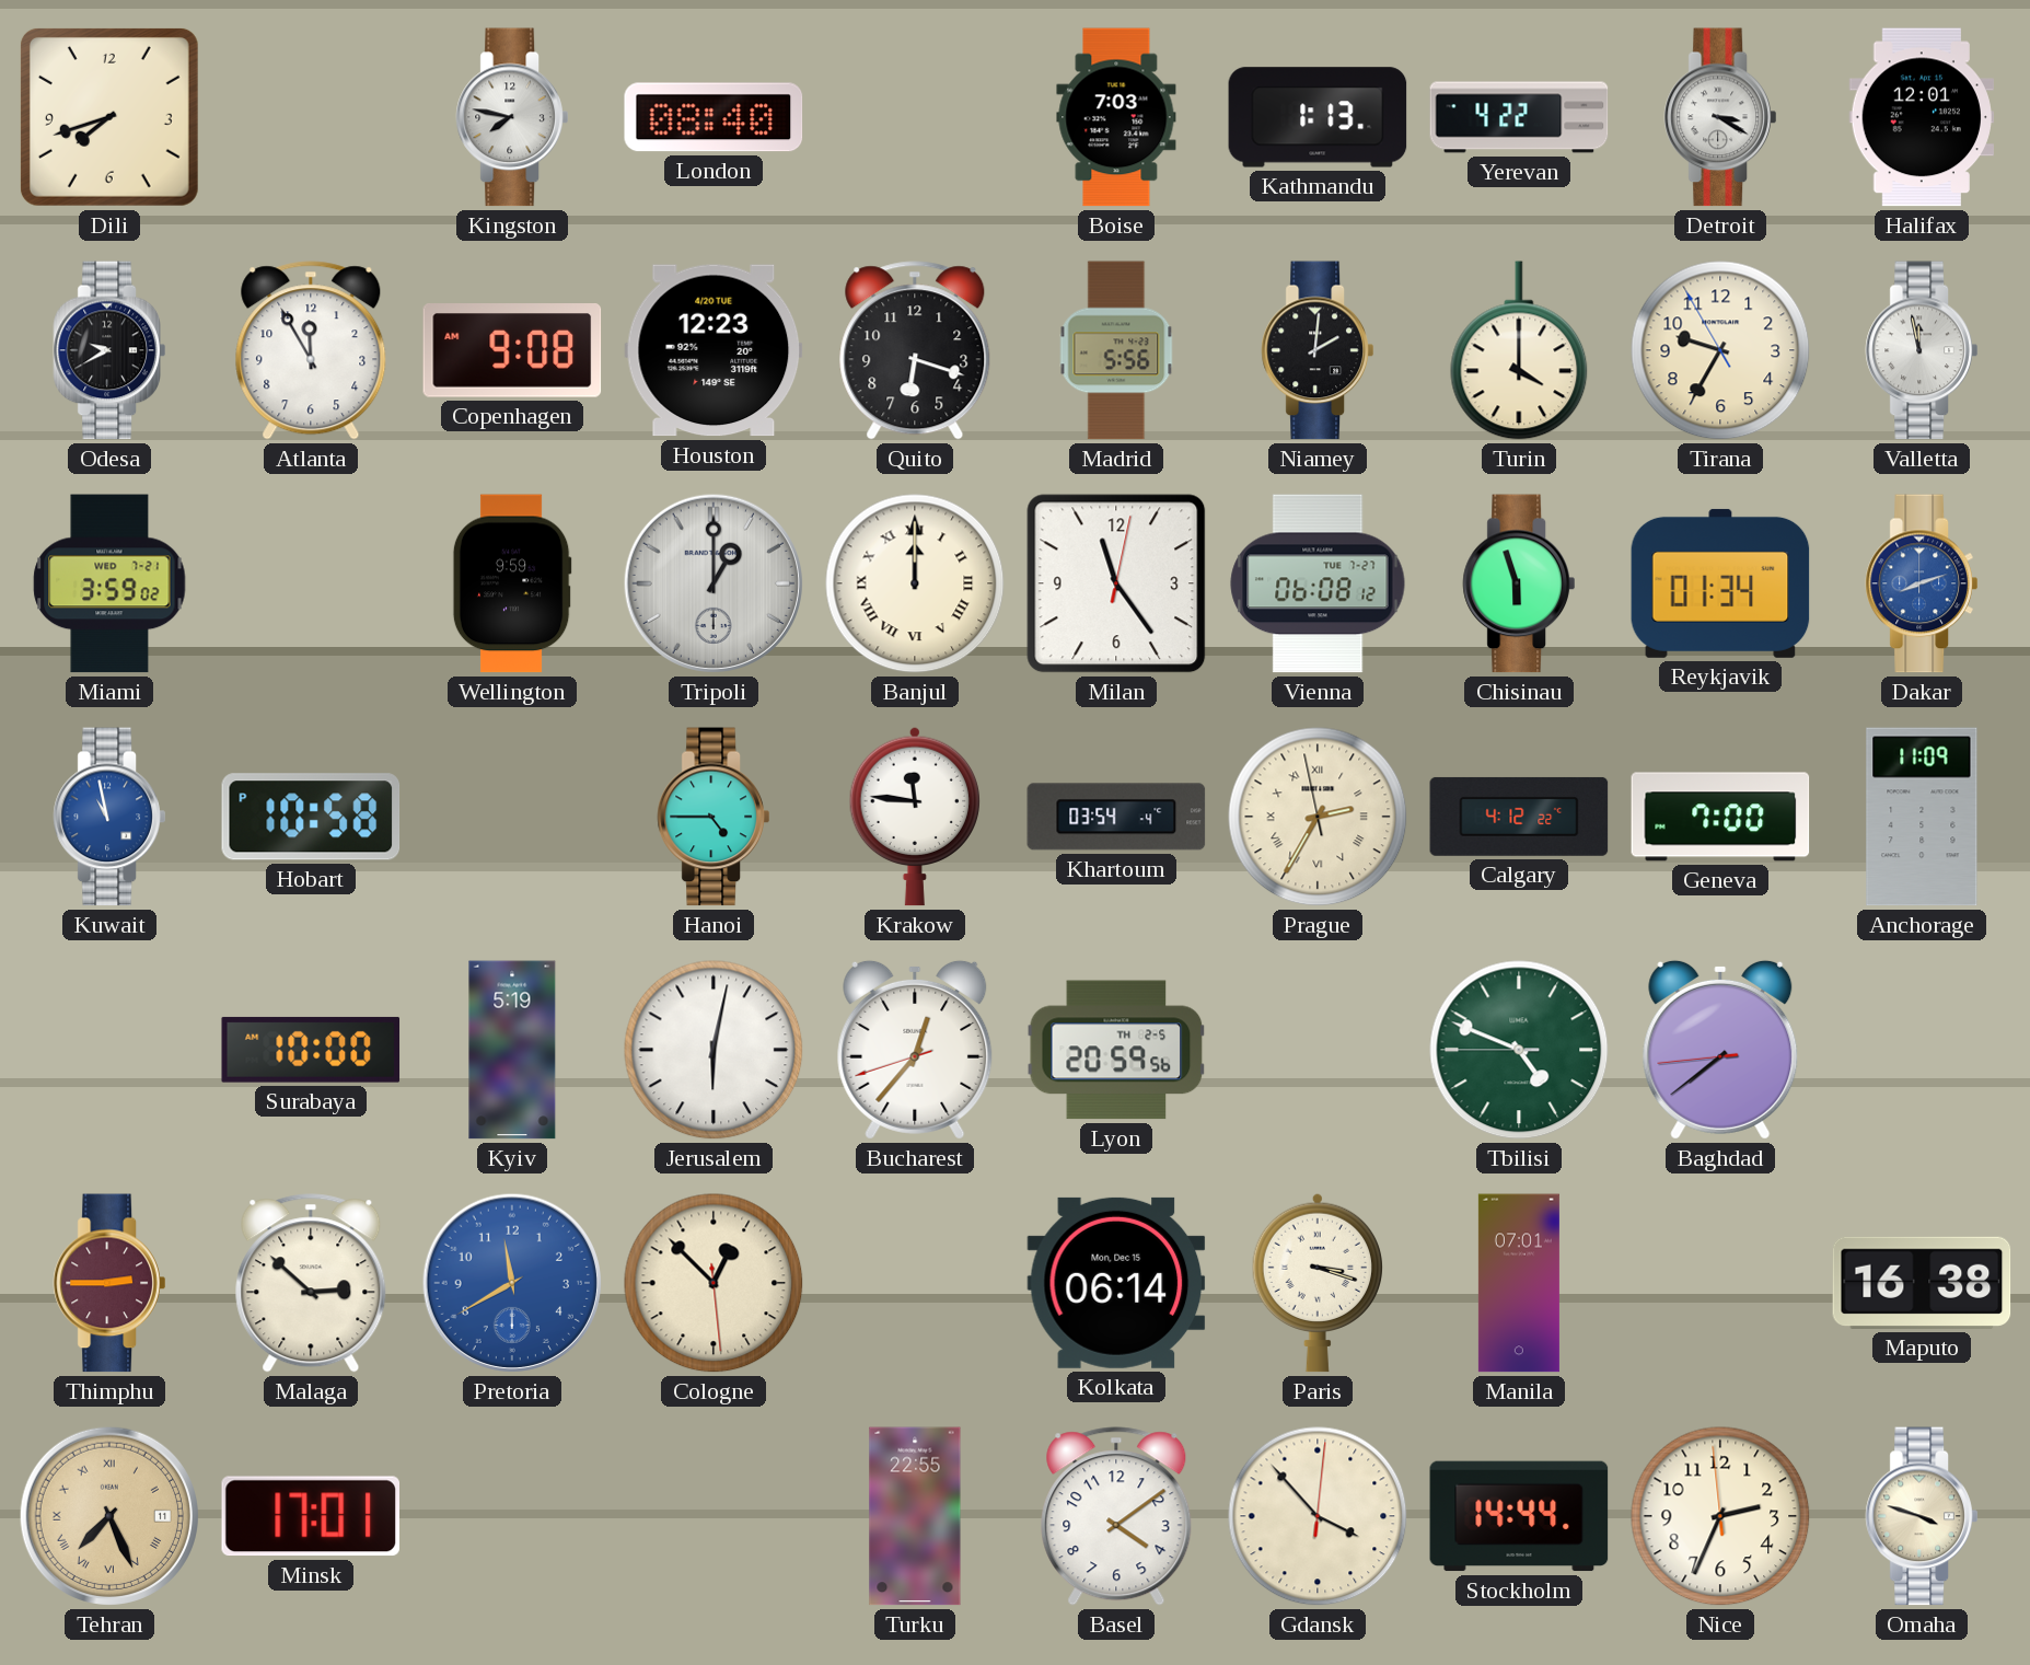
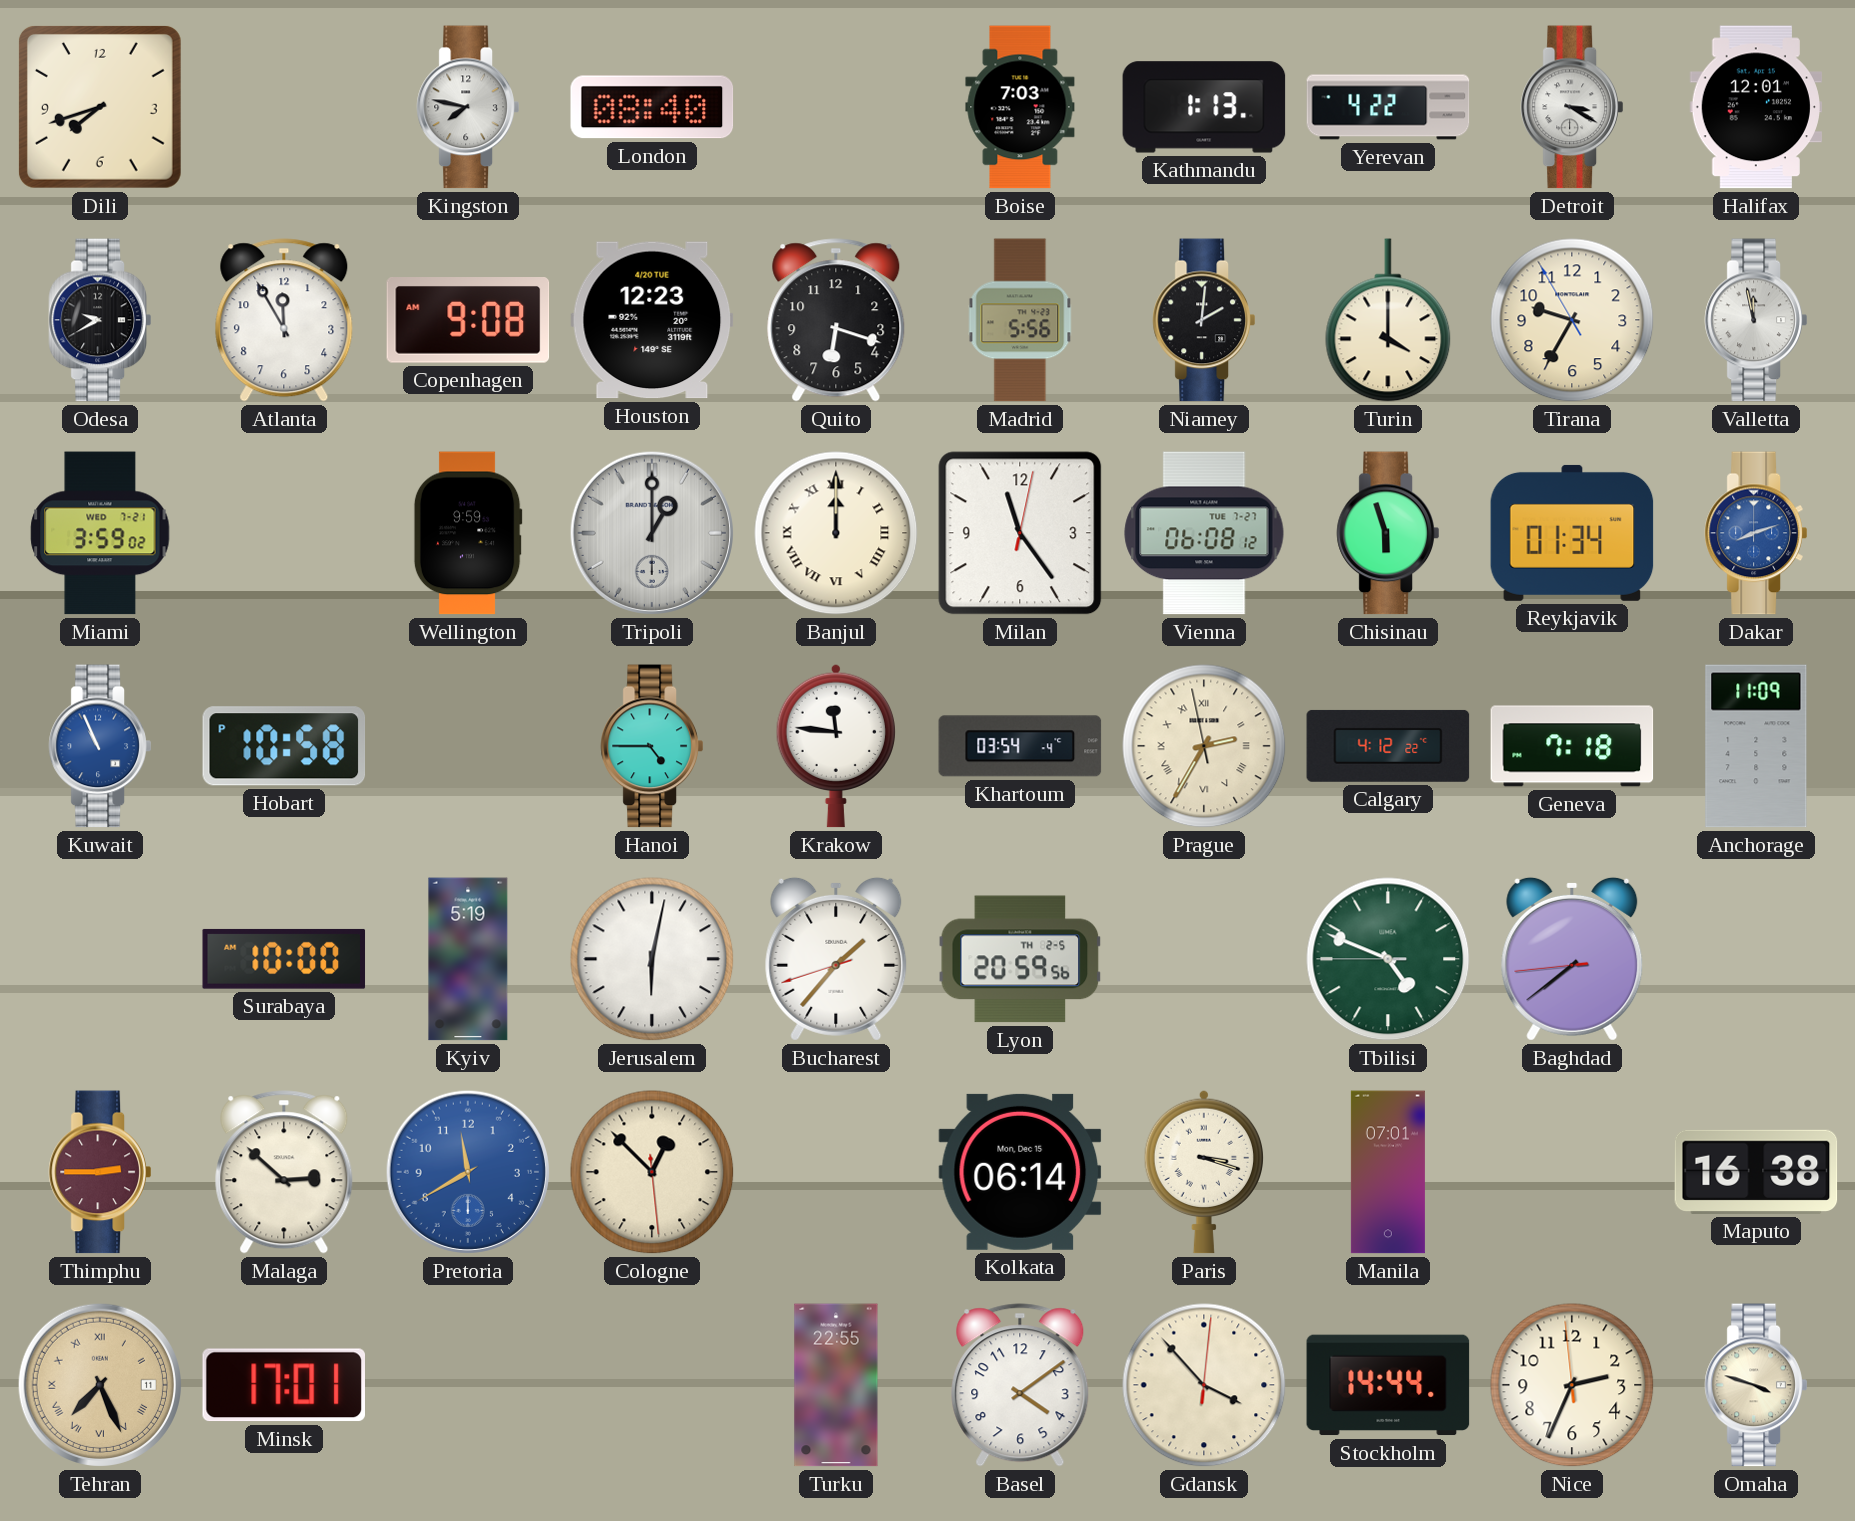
Kuwait: 10:58 -> 10:56
Geneva: 7:00 -> 7:18
Bucharest: 12:36 -> 1:36
